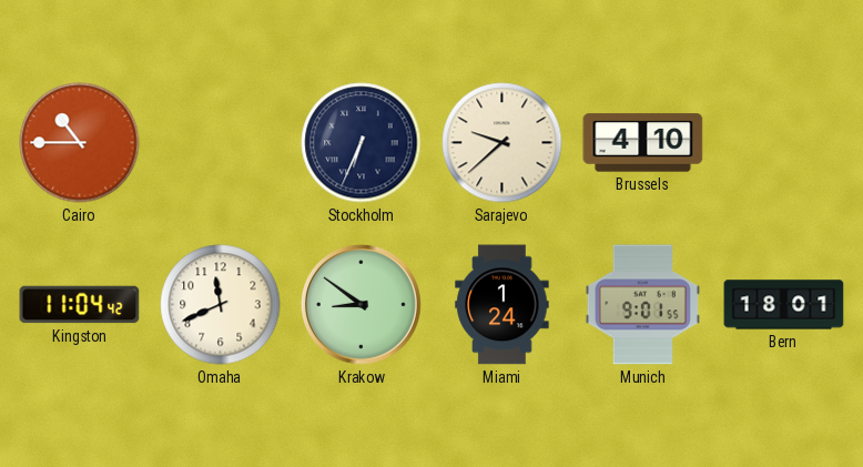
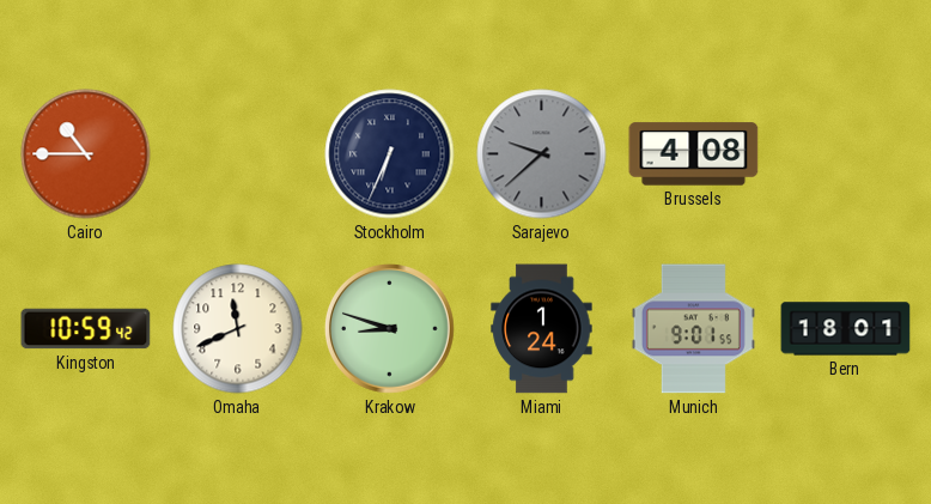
Sarajevo dial: cream -> grey
Brussels: 4:10 -> 4:08
Kingston: 11:04 -> 10:59
Krakow: 8:51 -> 8:48
